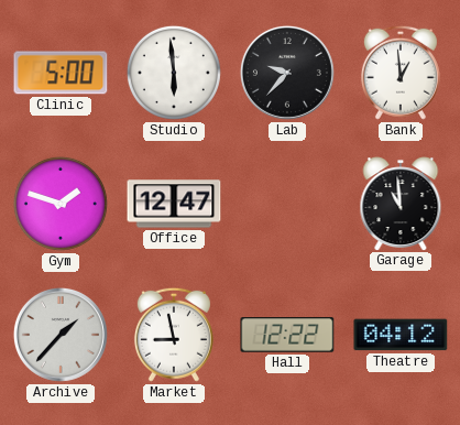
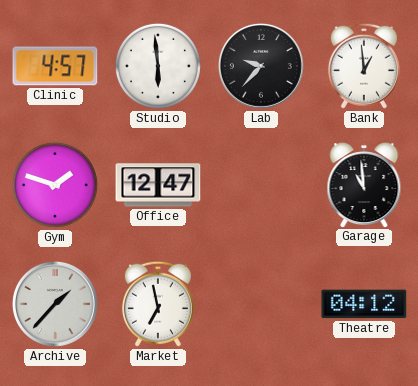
Clinic: 5:00 -> 4:57
Market: 8:58 -> 6:58
Hall: 12:22 -> none
